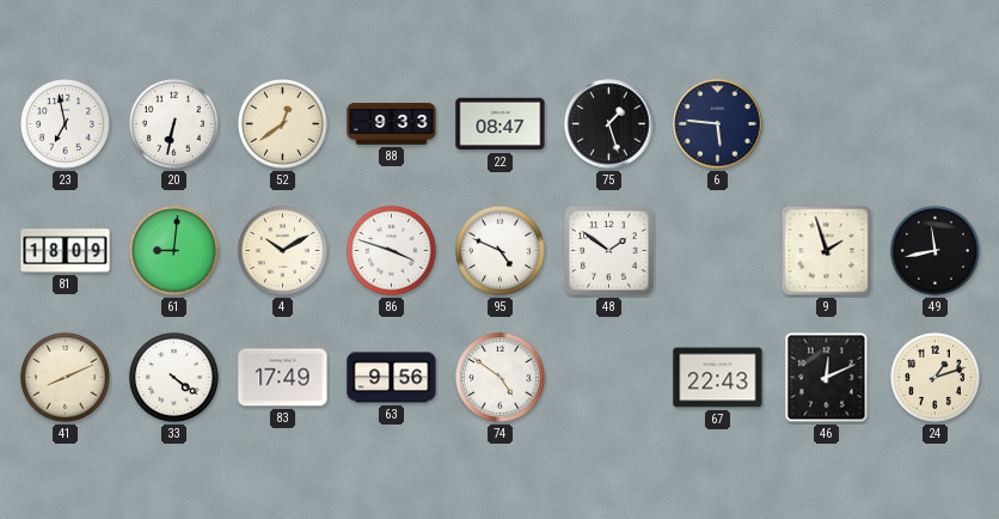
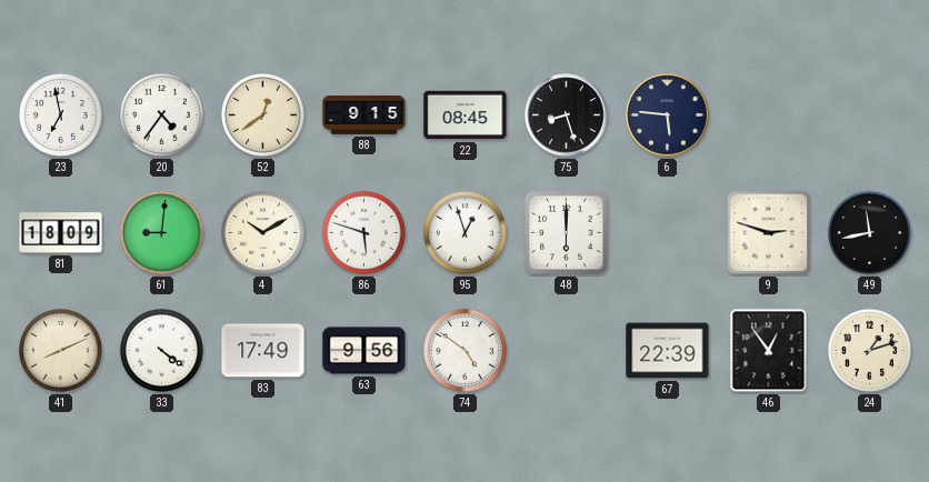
20: 6:32 -> 4:36
88: 9:33 -> 9:15
22: 08:47 -> 08:45
75: 1:27 -> 8:27
86: 3:48 -> 5:48
95: 4:49 -> 12:57
48: 1:51 -> 6:00
9: 1:57 -> 2:48
67: 22:43 -> 22:39
46: 12:11 -> 12:54
